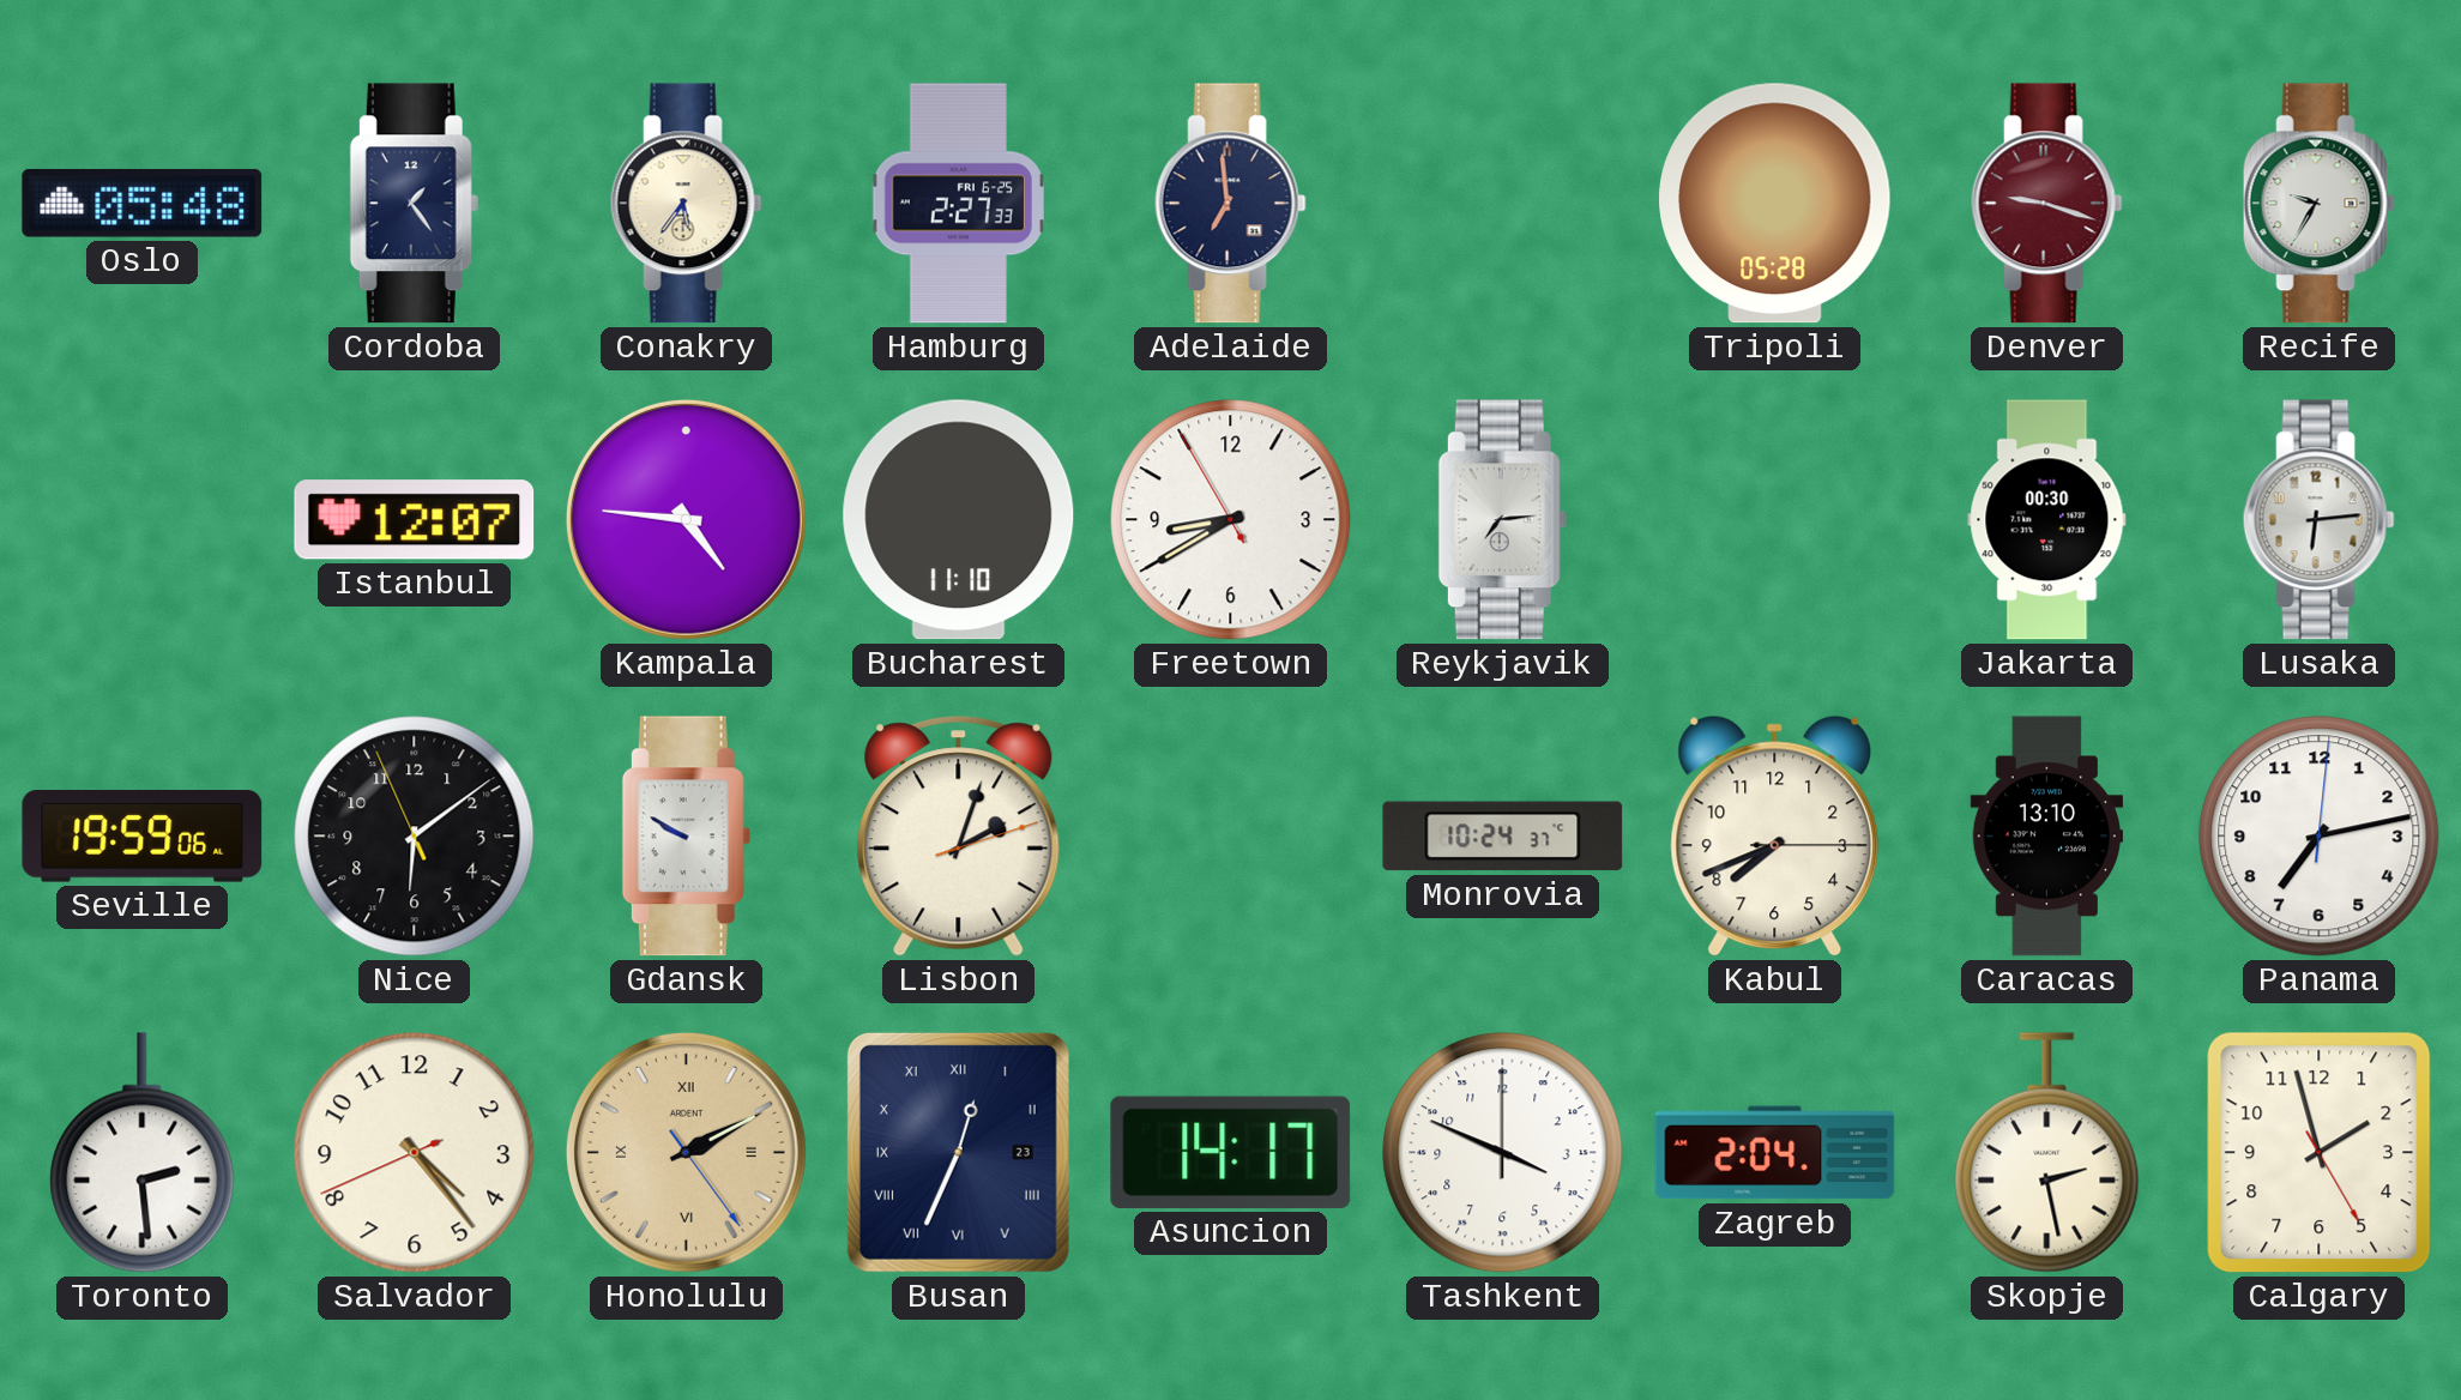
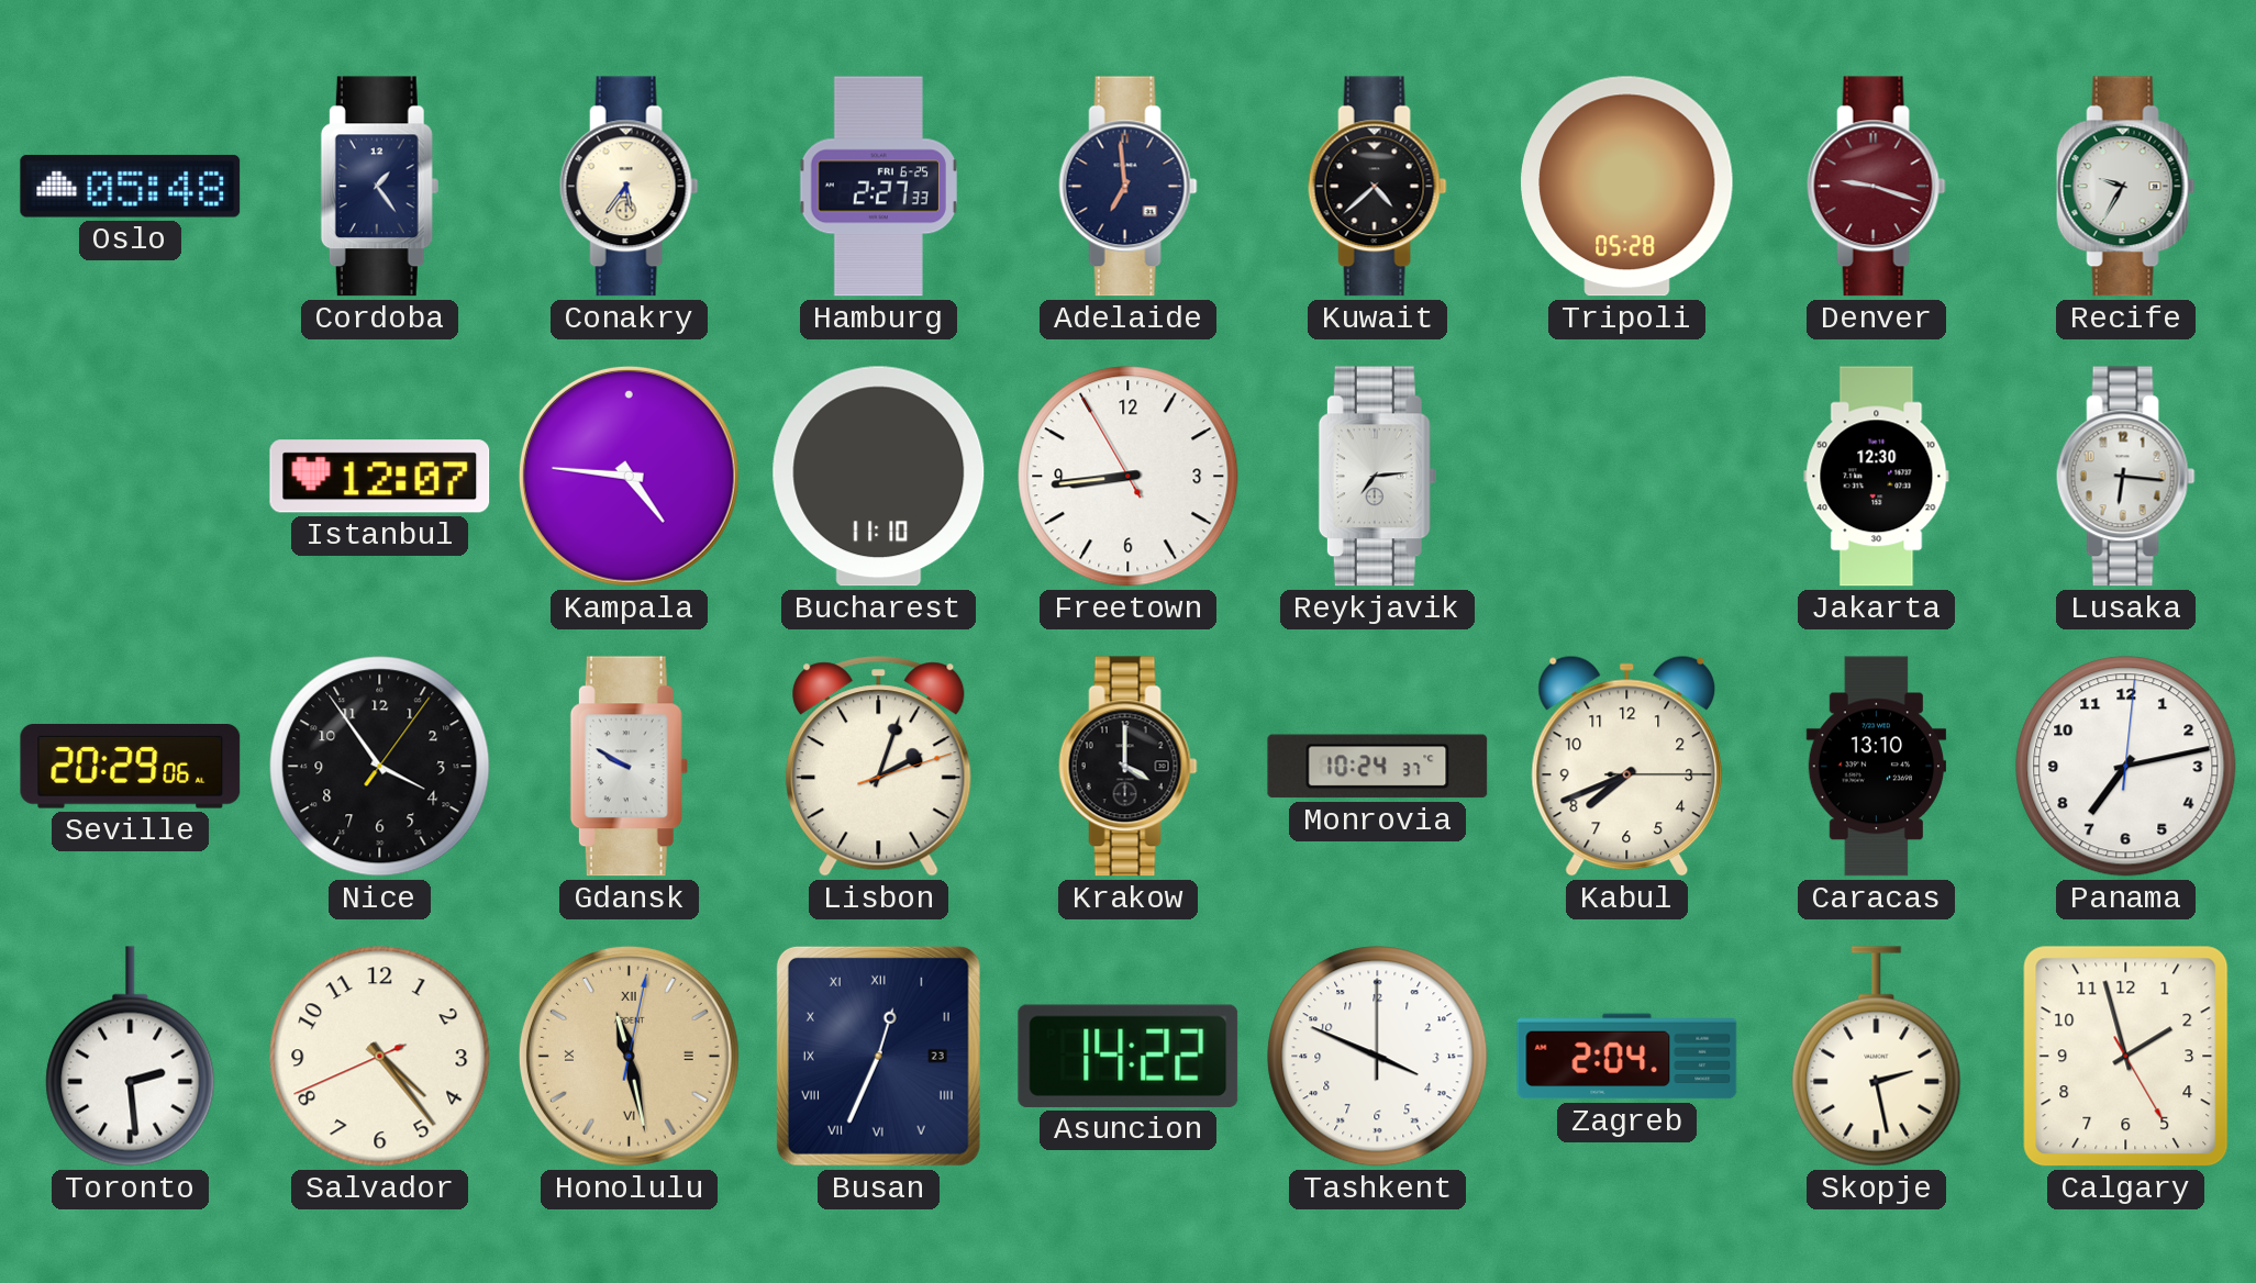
Kuwait: none -> 4:38
Freetown: 8:39 -> 8:43
Jakarta: 00:30 -> 12:30
Lusaka: 6:14 -> 6:16
Seville: 19:59 -> 20:29
Nice: 6:08 -> 3:54
Krakow: none -> 4:00
Honolulu: 2:10 -> 11:28
Asuncion: 14:17 -> 14:22
